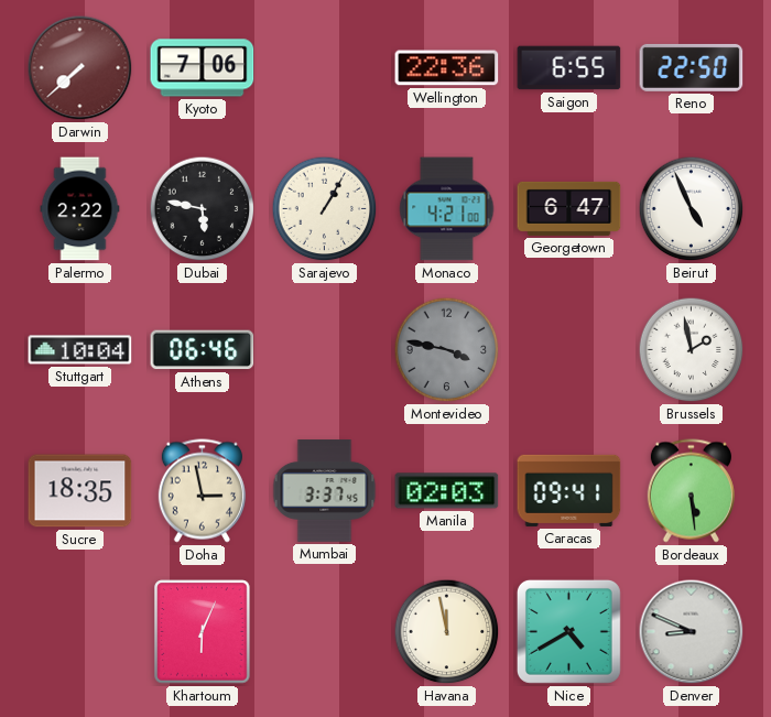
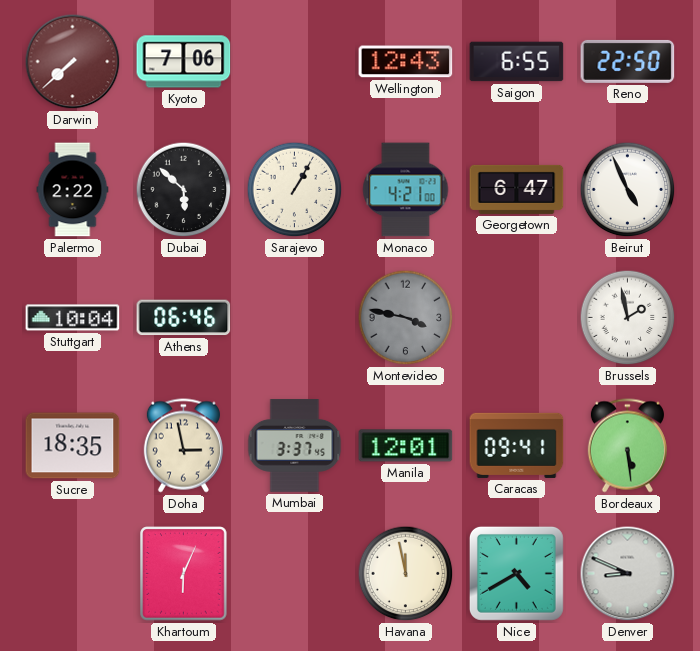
Wellington: 22:36 -> 12:43
Dubai: 5:47 -> 5:52
Manila: 02:03 -> 12:01
